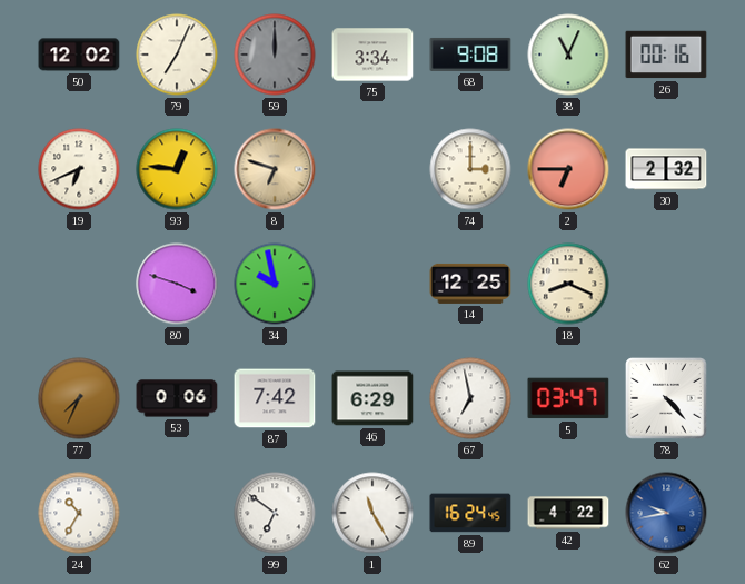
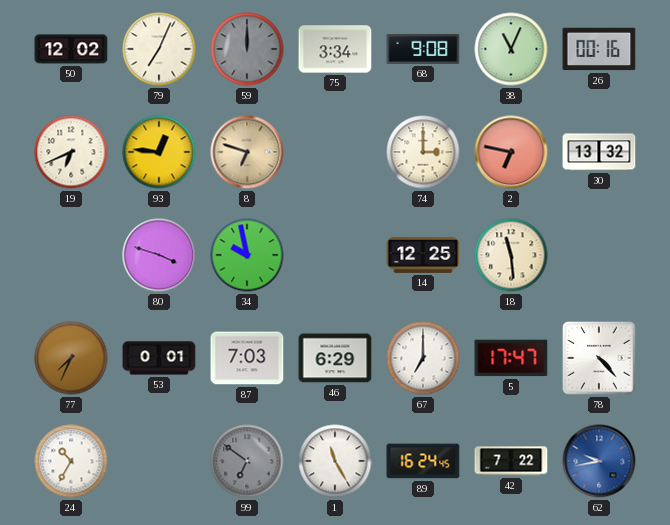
2: 6:45 -> 6:47
30: 2:32 -> 13:32
18: 8:19 -> 11:29
53: 0:06 -> 0:01
87: 7:42 -> 7:03
67: 6:58 -> 7:00
5: 03:47 -> 17:47
99 dial: white -> grey
42: 4:22 -> 7:22
